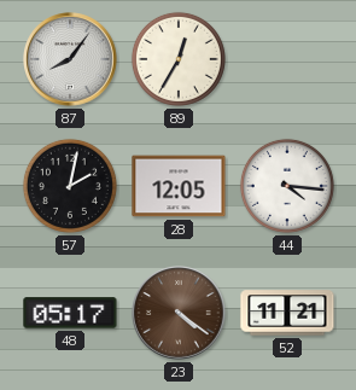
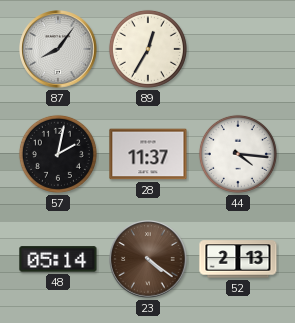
28: 12:05 -> 11:37
48: 05:17 -> 05:14
52: 11:21 -> 2:13
